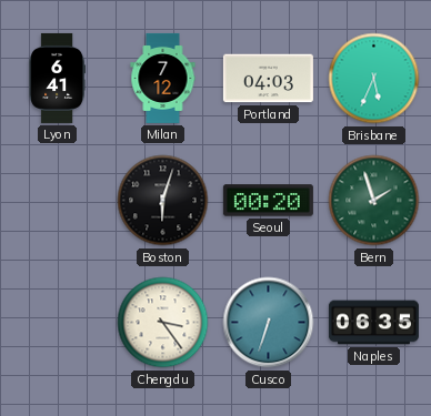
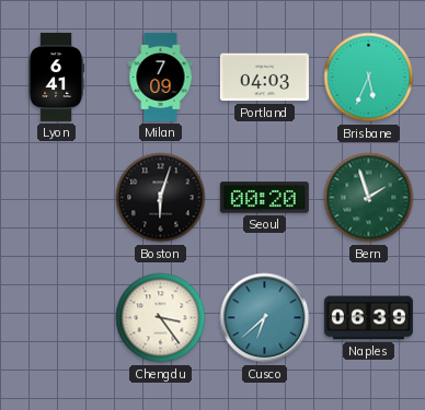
Milan: 7:12 -> 7:09
Cusco: 6:33 -> 6:38
Naples: 06:35 -> 06:39
